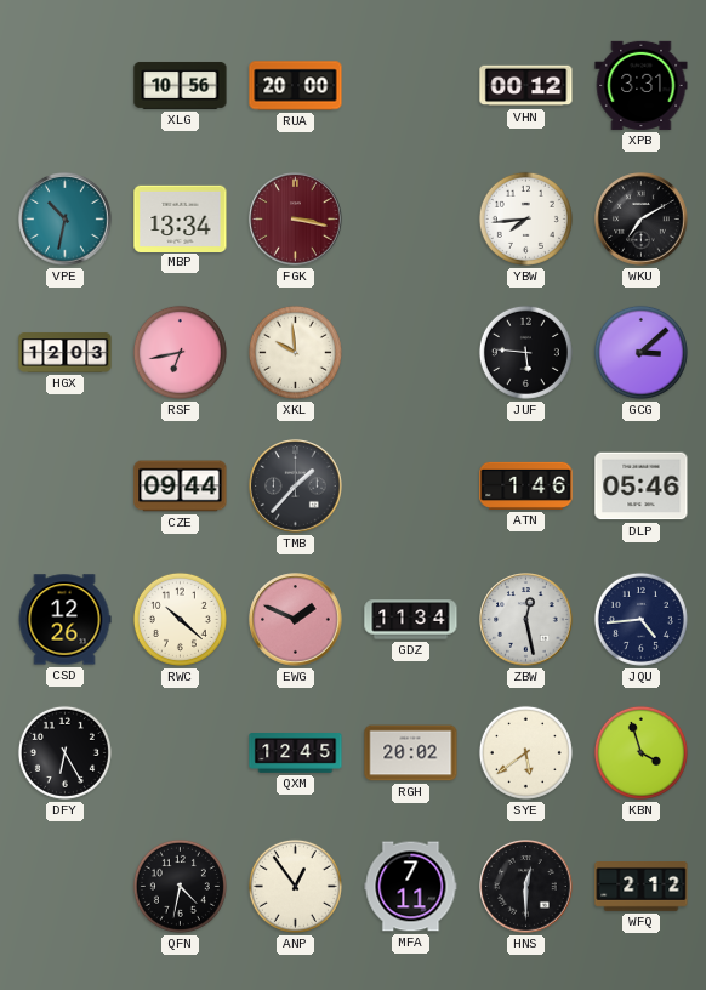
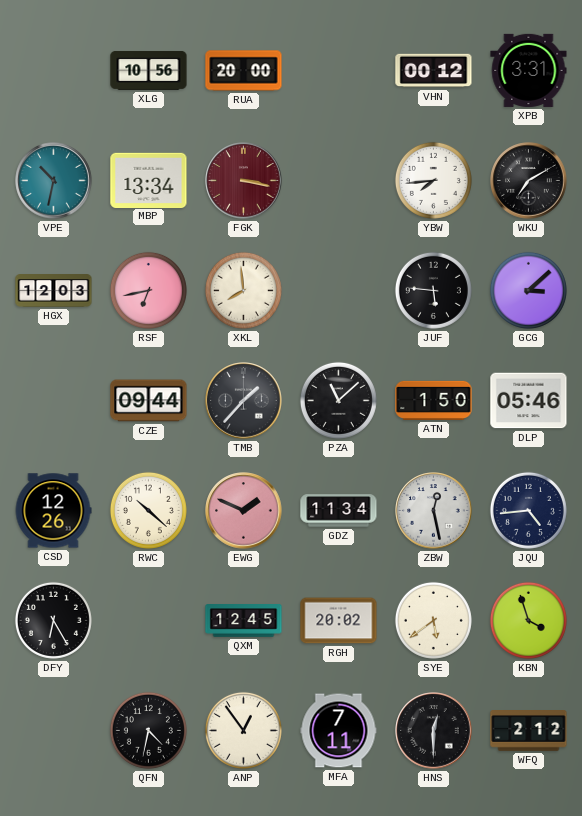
XKL: 9:59 -> 7:59
PZA: none -> 11:08
ATN: 1:46 -> 1:50
